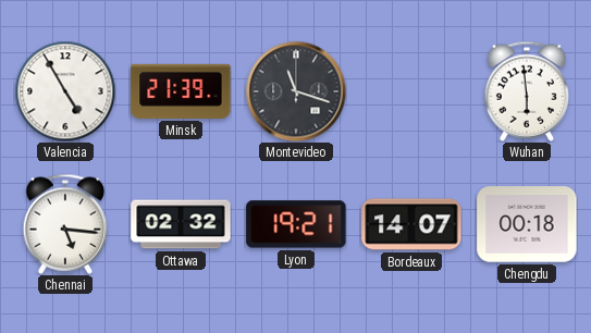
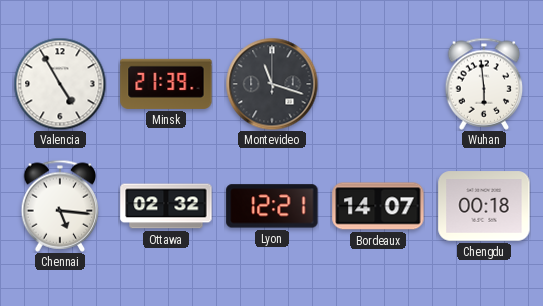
Lyon: 19:21 -> 12:21
